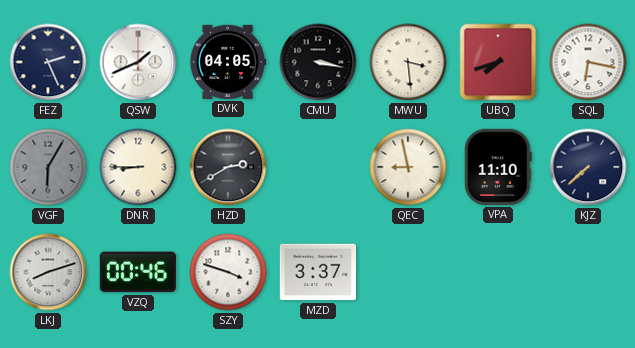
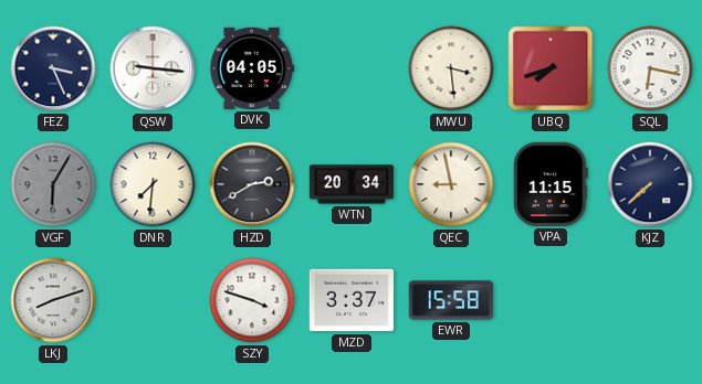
FEZ: 2:26 -> 3:26
QSW: 1:41 -> 9:16
CMU: 3:17 -> none
DNR: 8:45 -> 7:31
WTN: none -> 20:34
VPA: 11:10 -> 11:15
VZQ: 00:46 -> none
EWR: none -> 15:58
